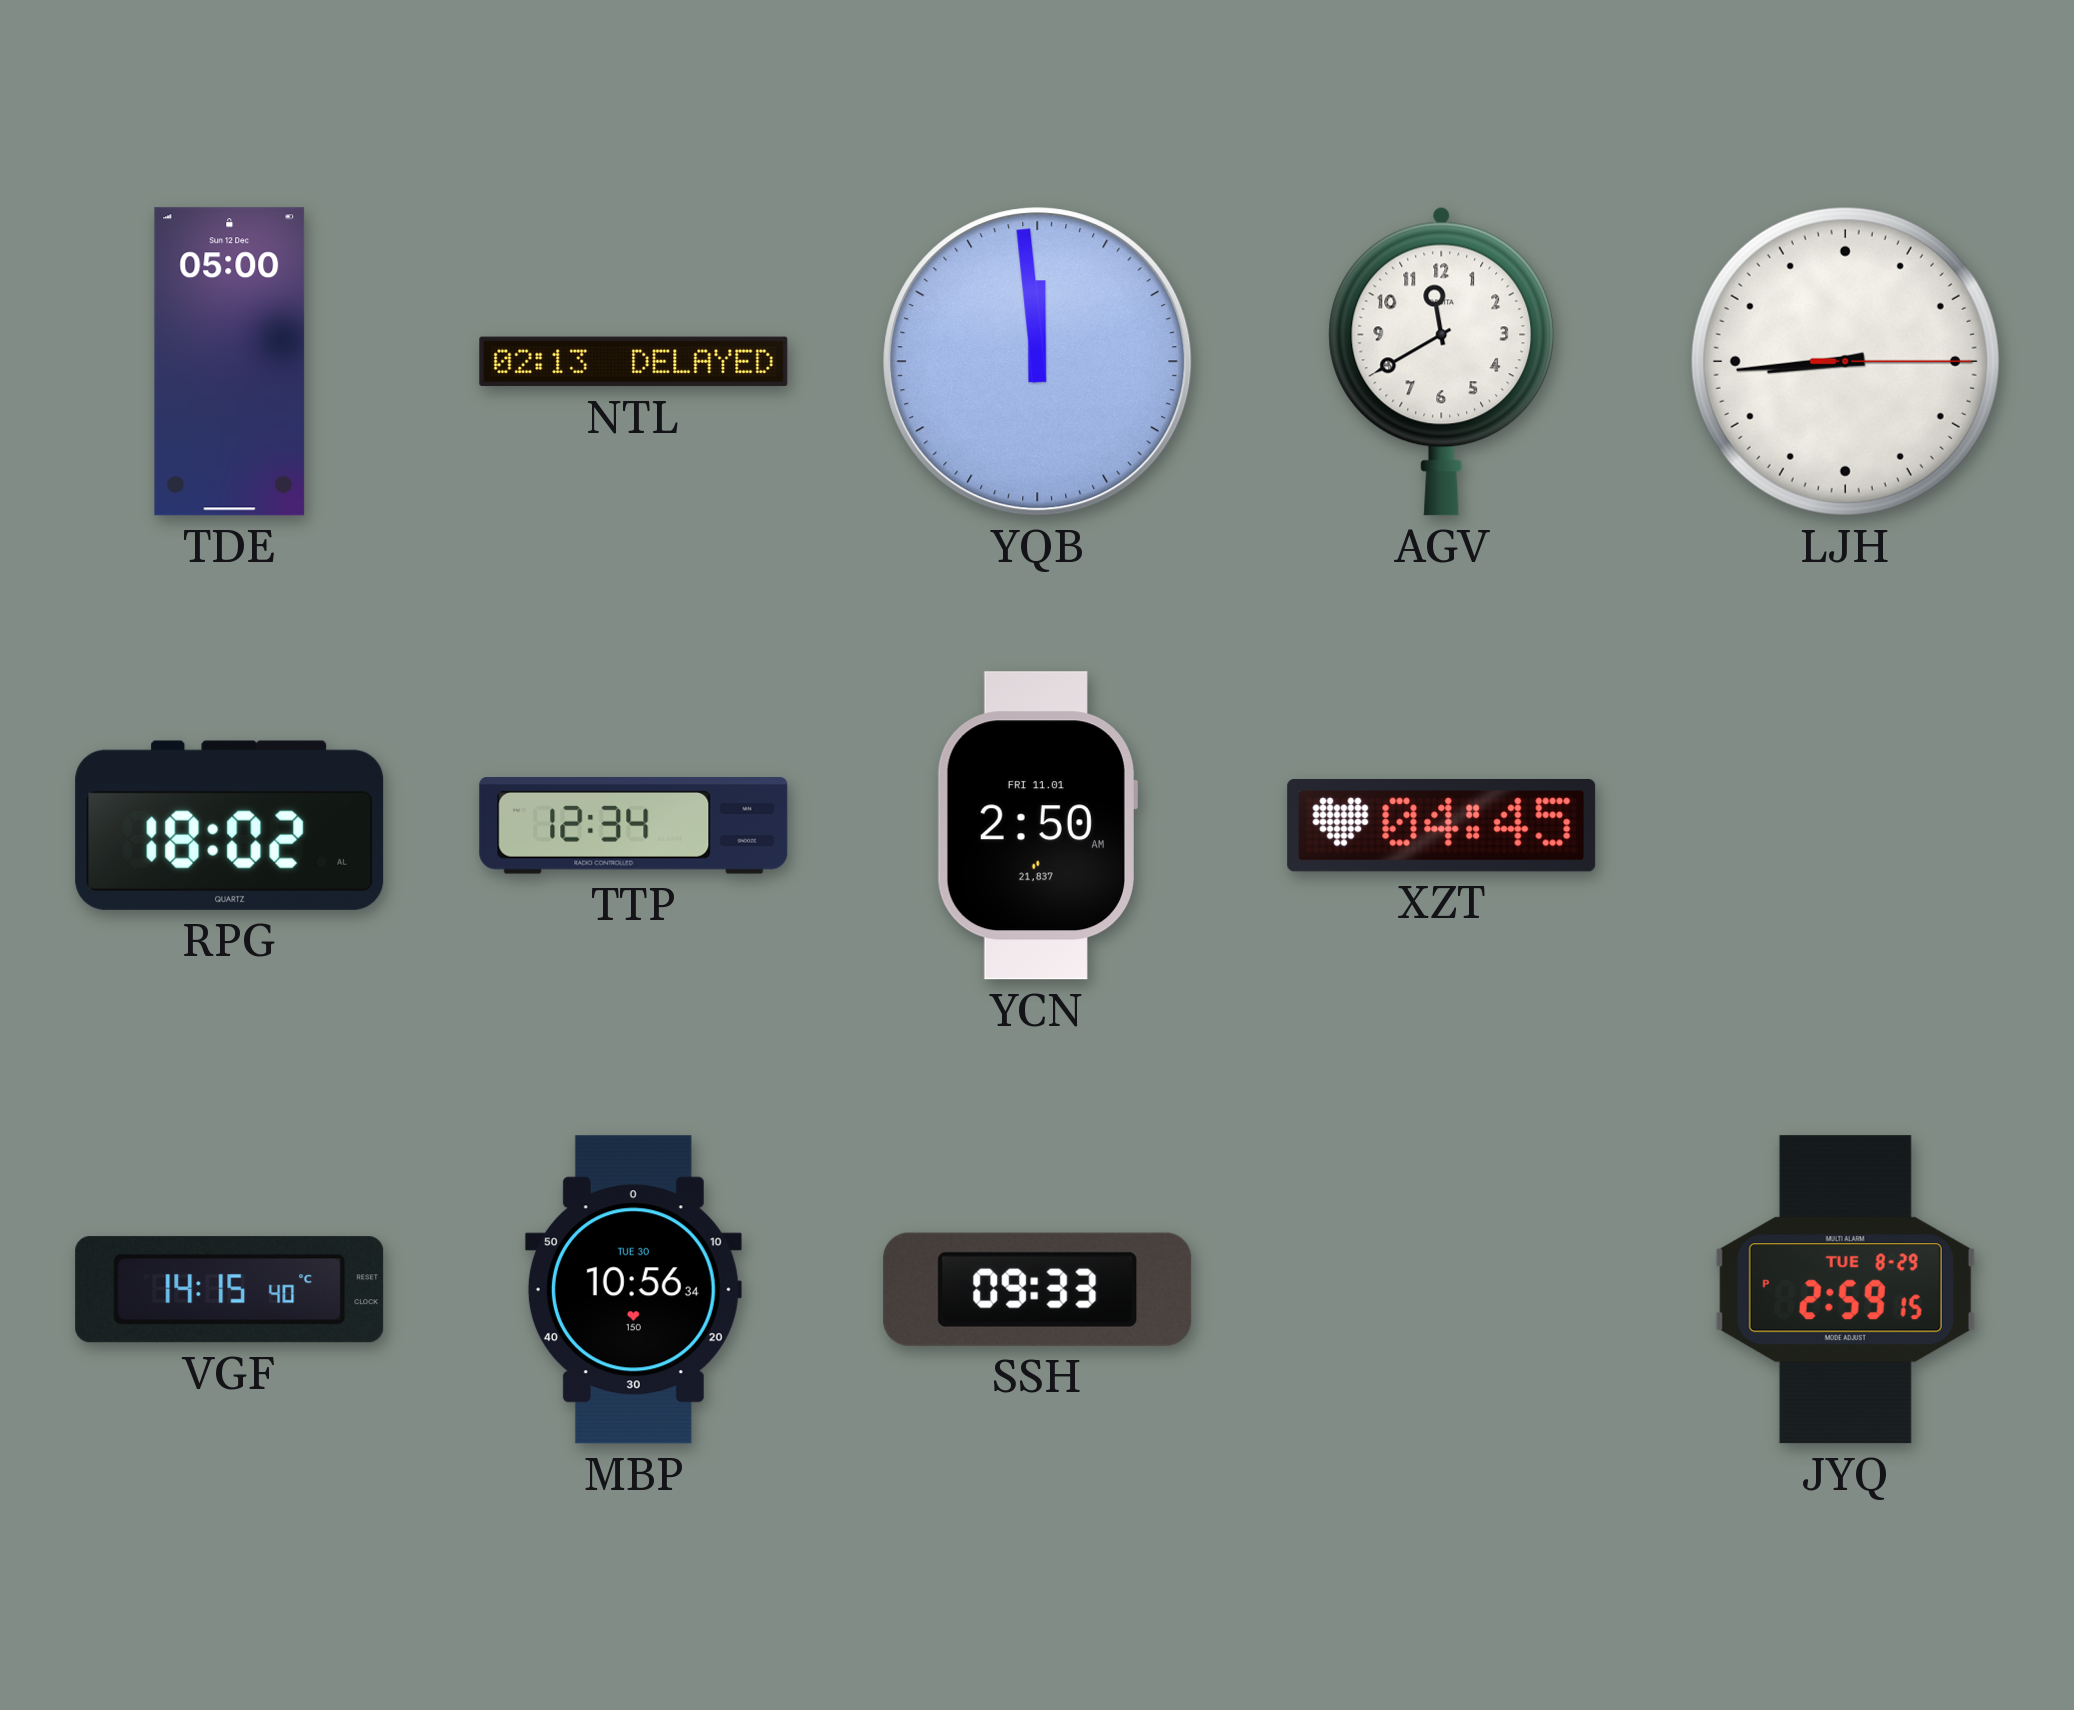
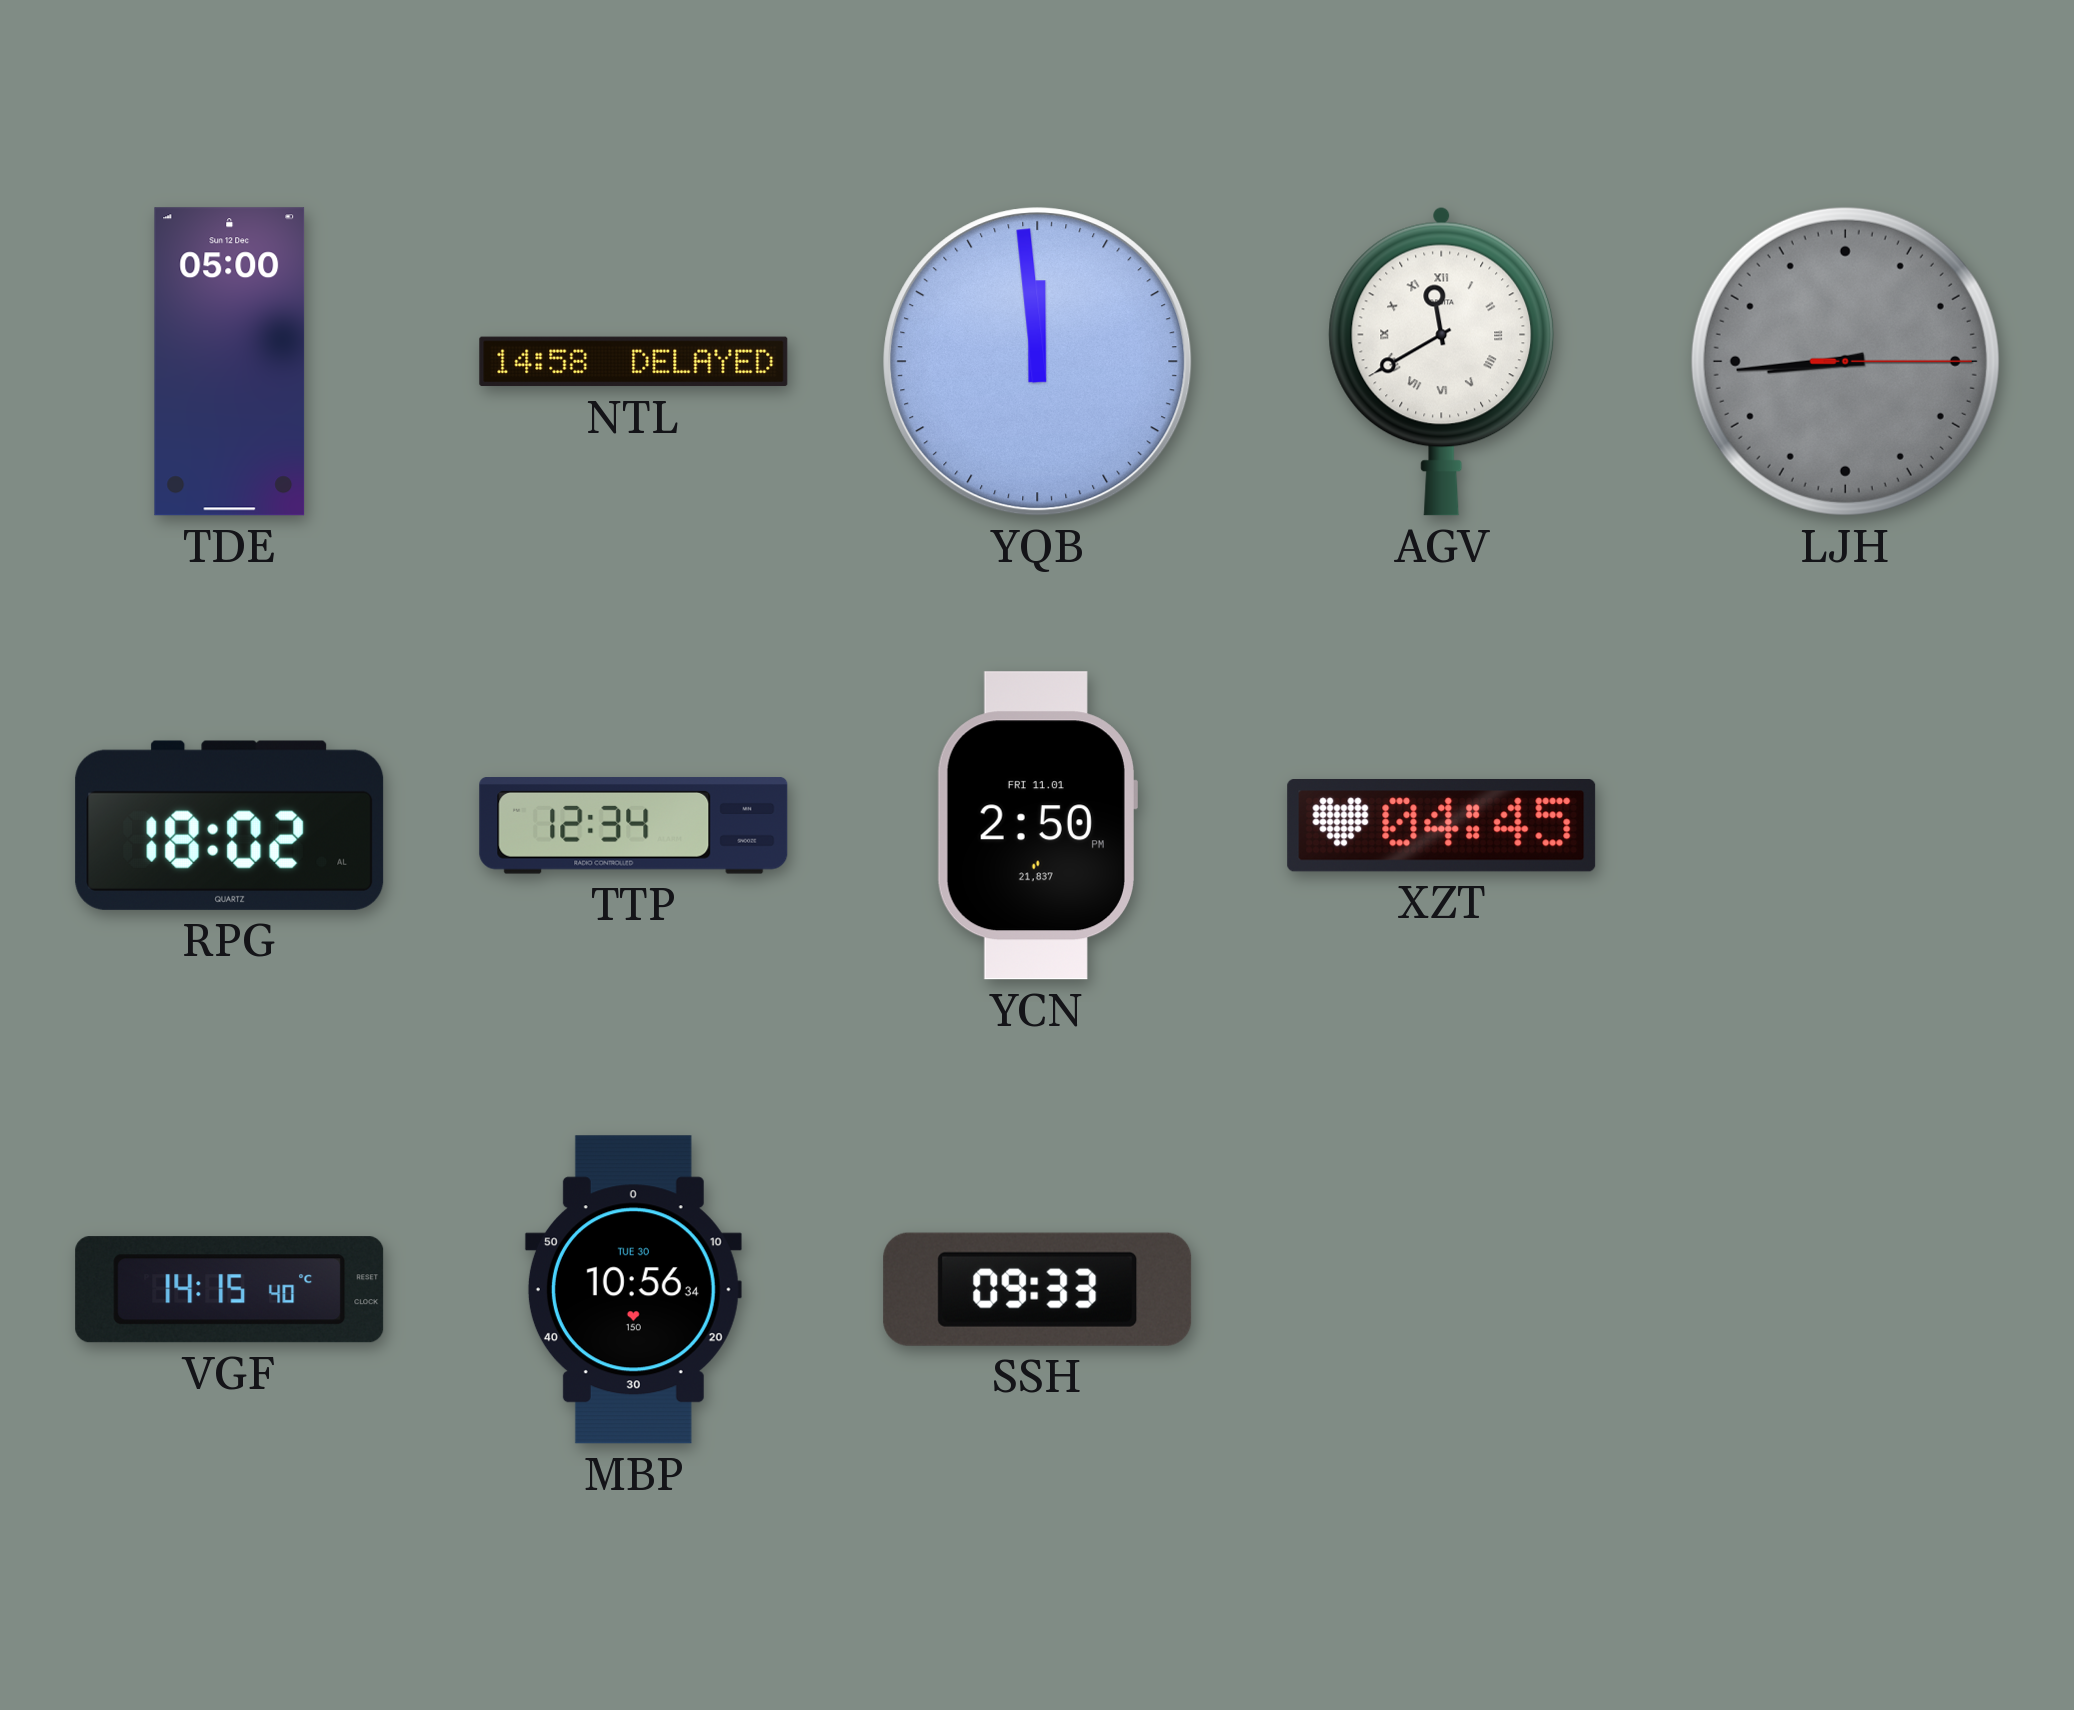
NTL: 02:13 -> 14:58
AGV numerals: Arabic -> Roman
LJH dial: white -> grey
YCN: 2:50 AM -> 2:50 PM
JYQ: 2:59 -> none
